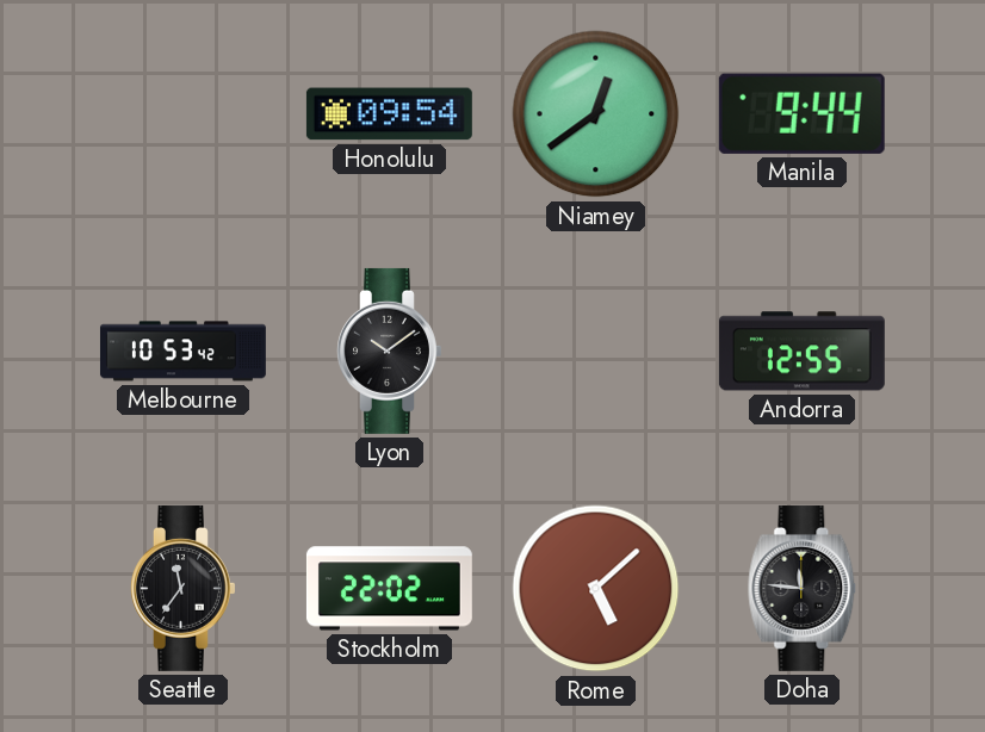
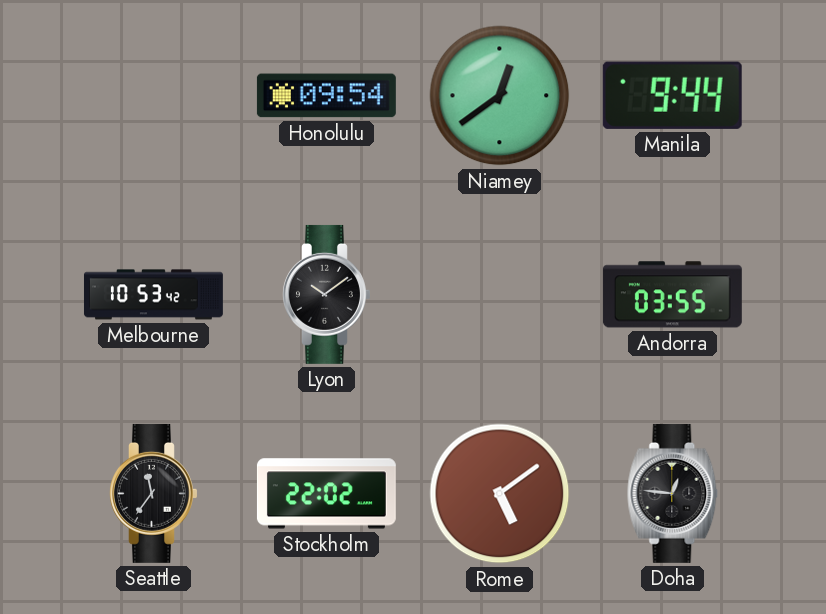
Andorra: 12:55 -> 03:55
Rome: 5:08 -> 5:09
Doha: 11:46 -> 12:46
